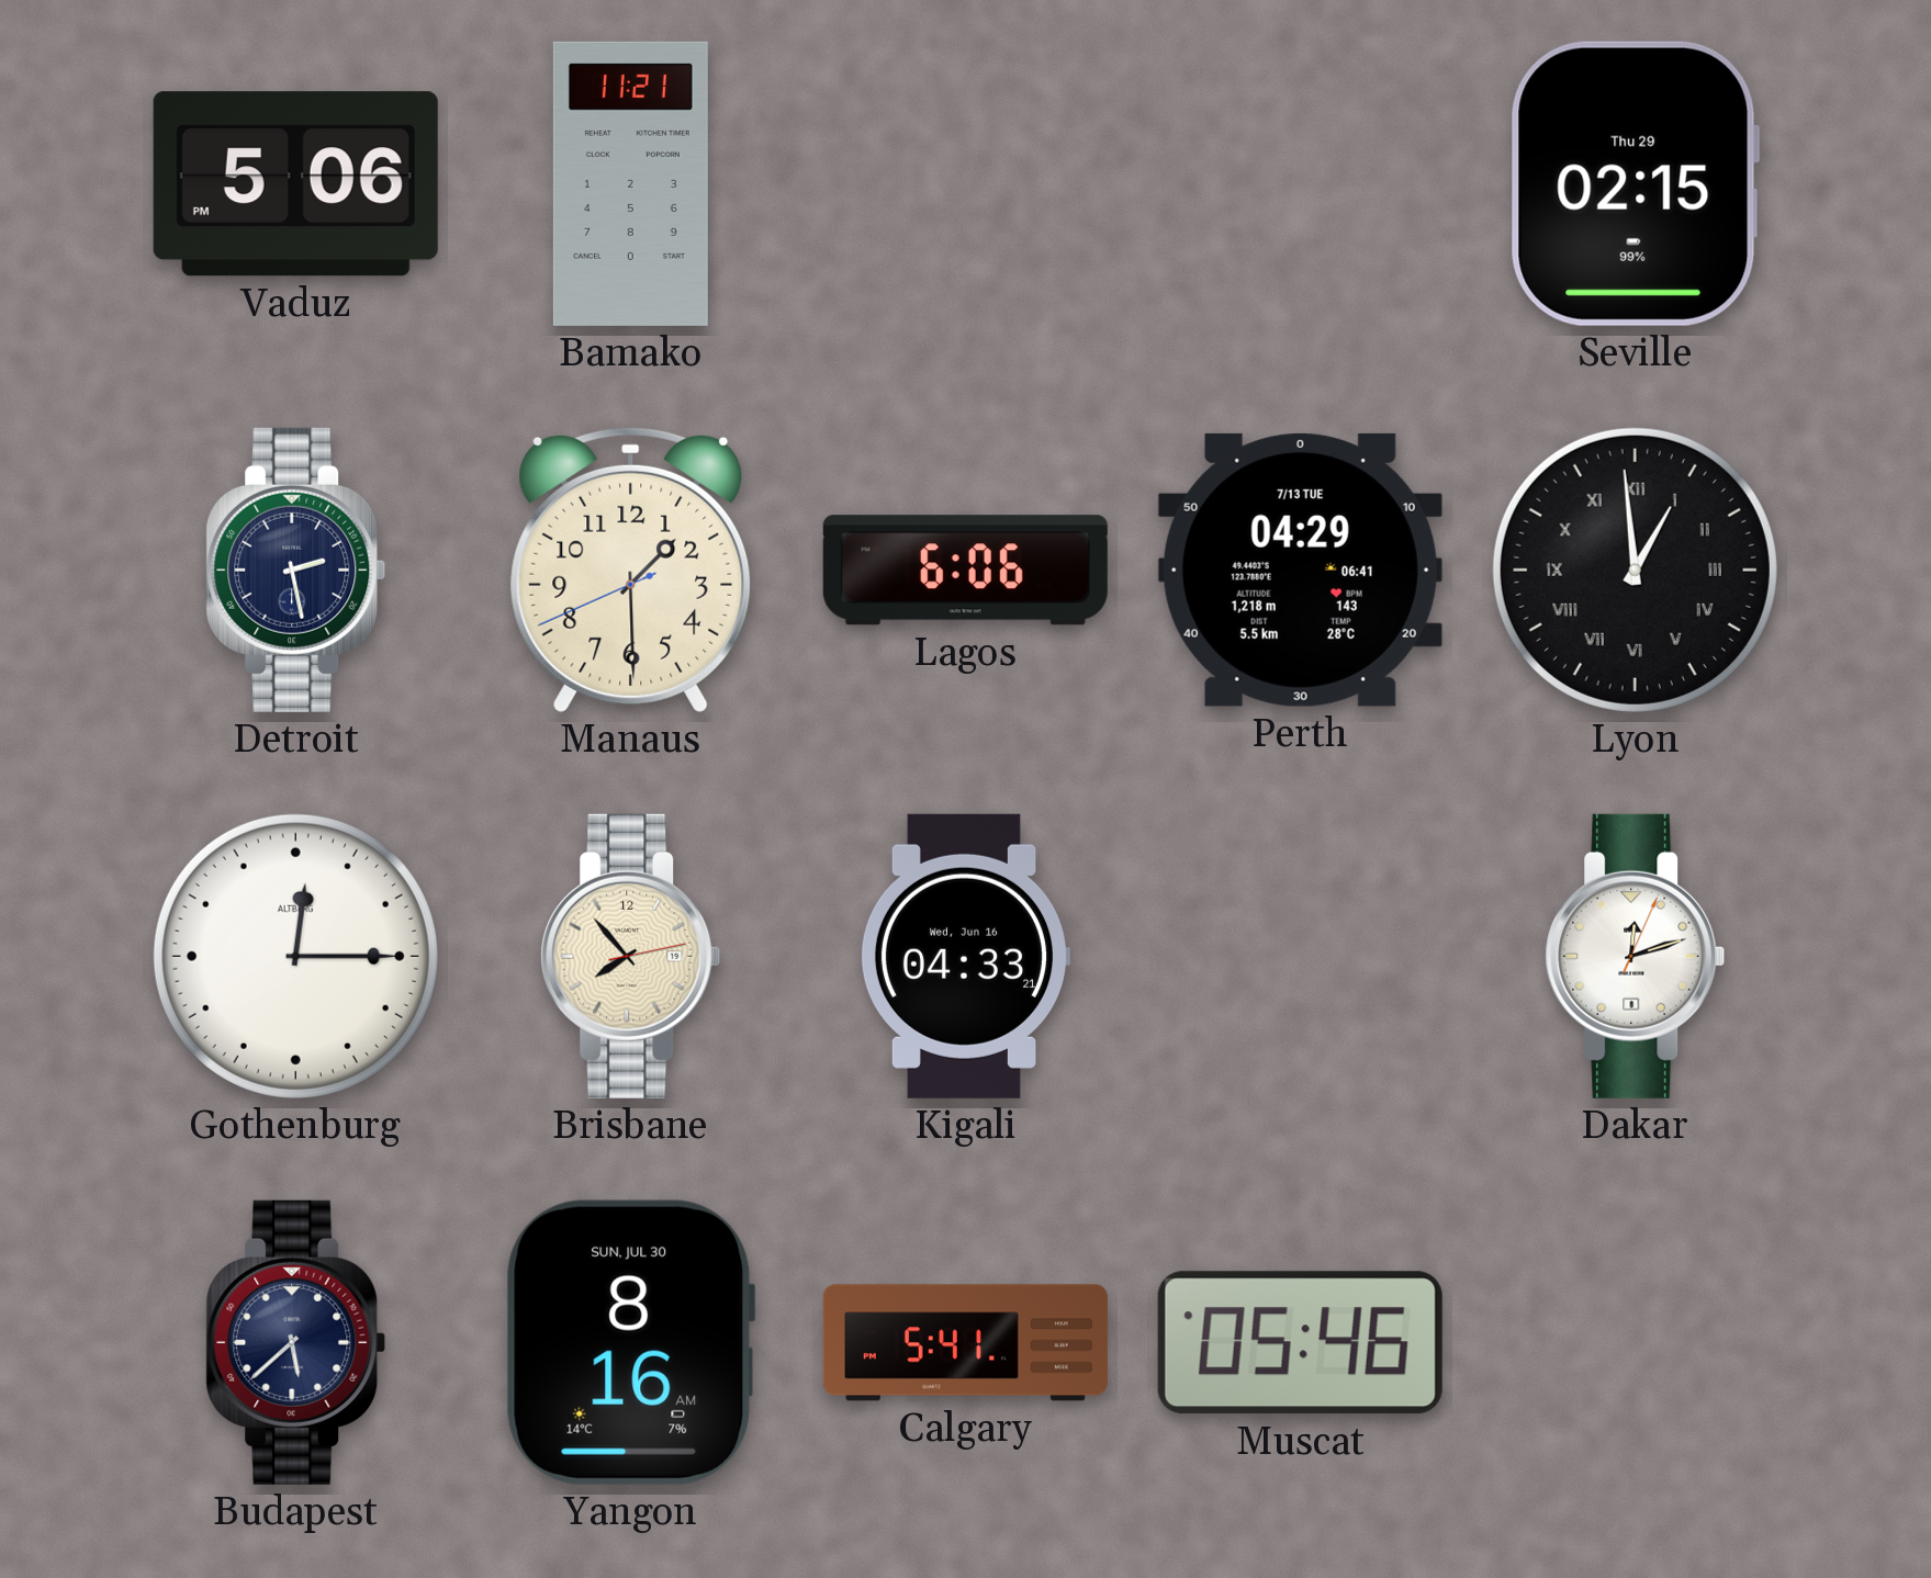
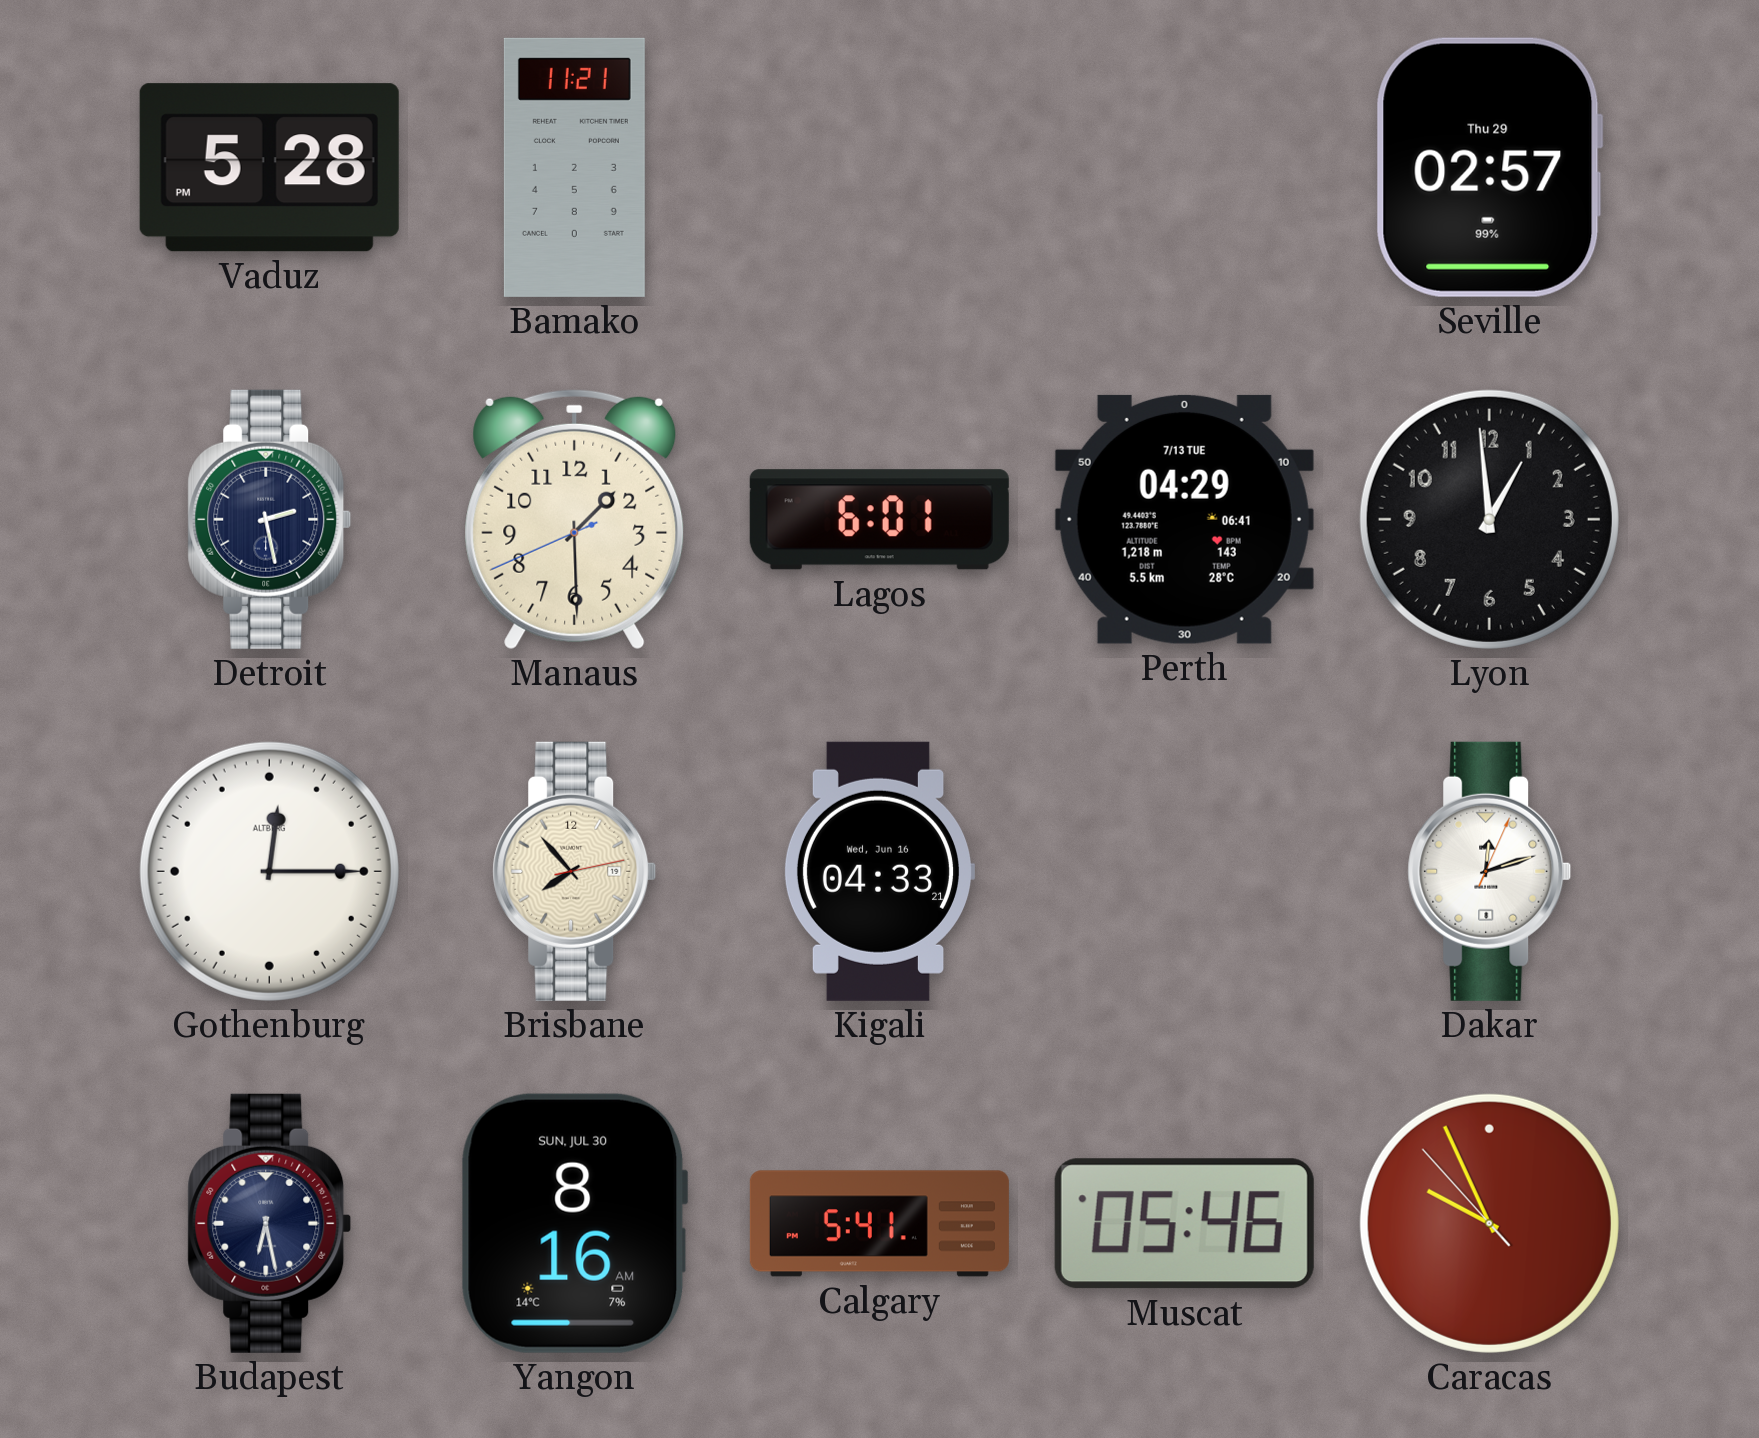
Vaduz: 5:06 -> 5:28
Seville: 02:15 -> 02:57
Lagos: 6:06 -> 6:01
Lyon numerals: Roman -> Arabic
Budapest: 5:38 -> 6:28
Caracas: none -> 9:55
